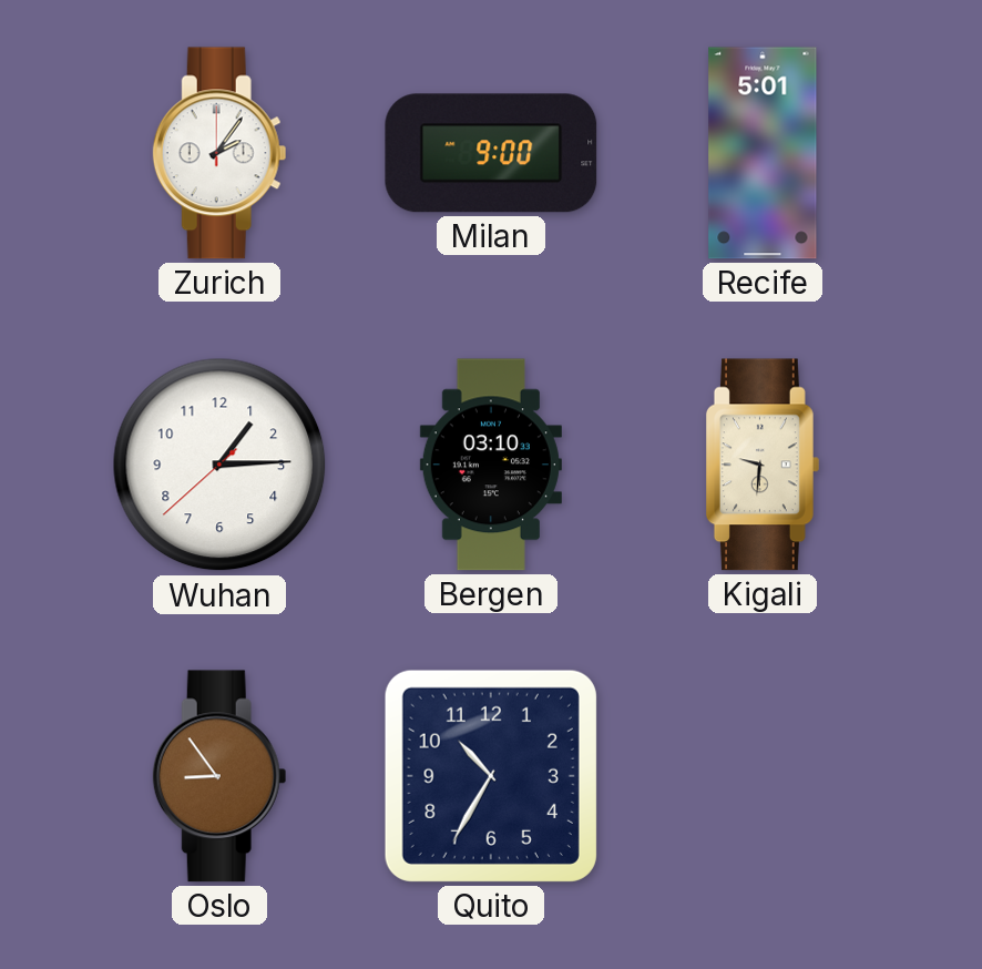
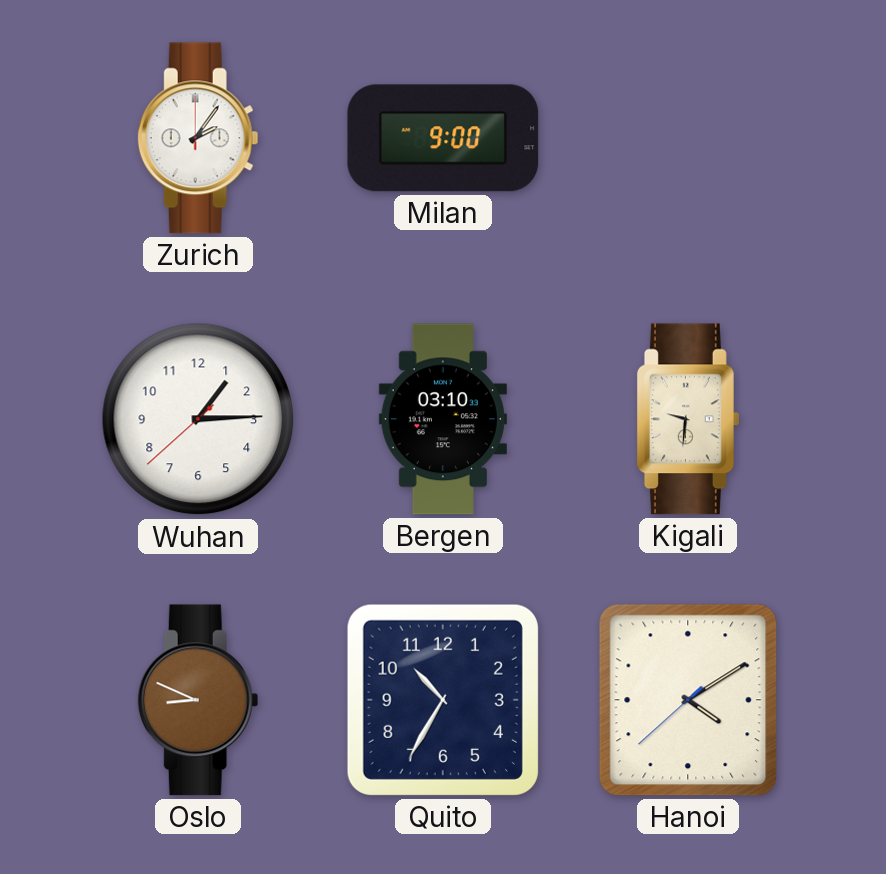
Recife: 5:01 -> none
Oslo: 8:54 -> 8:49
Hanoi: none -> 4:09
